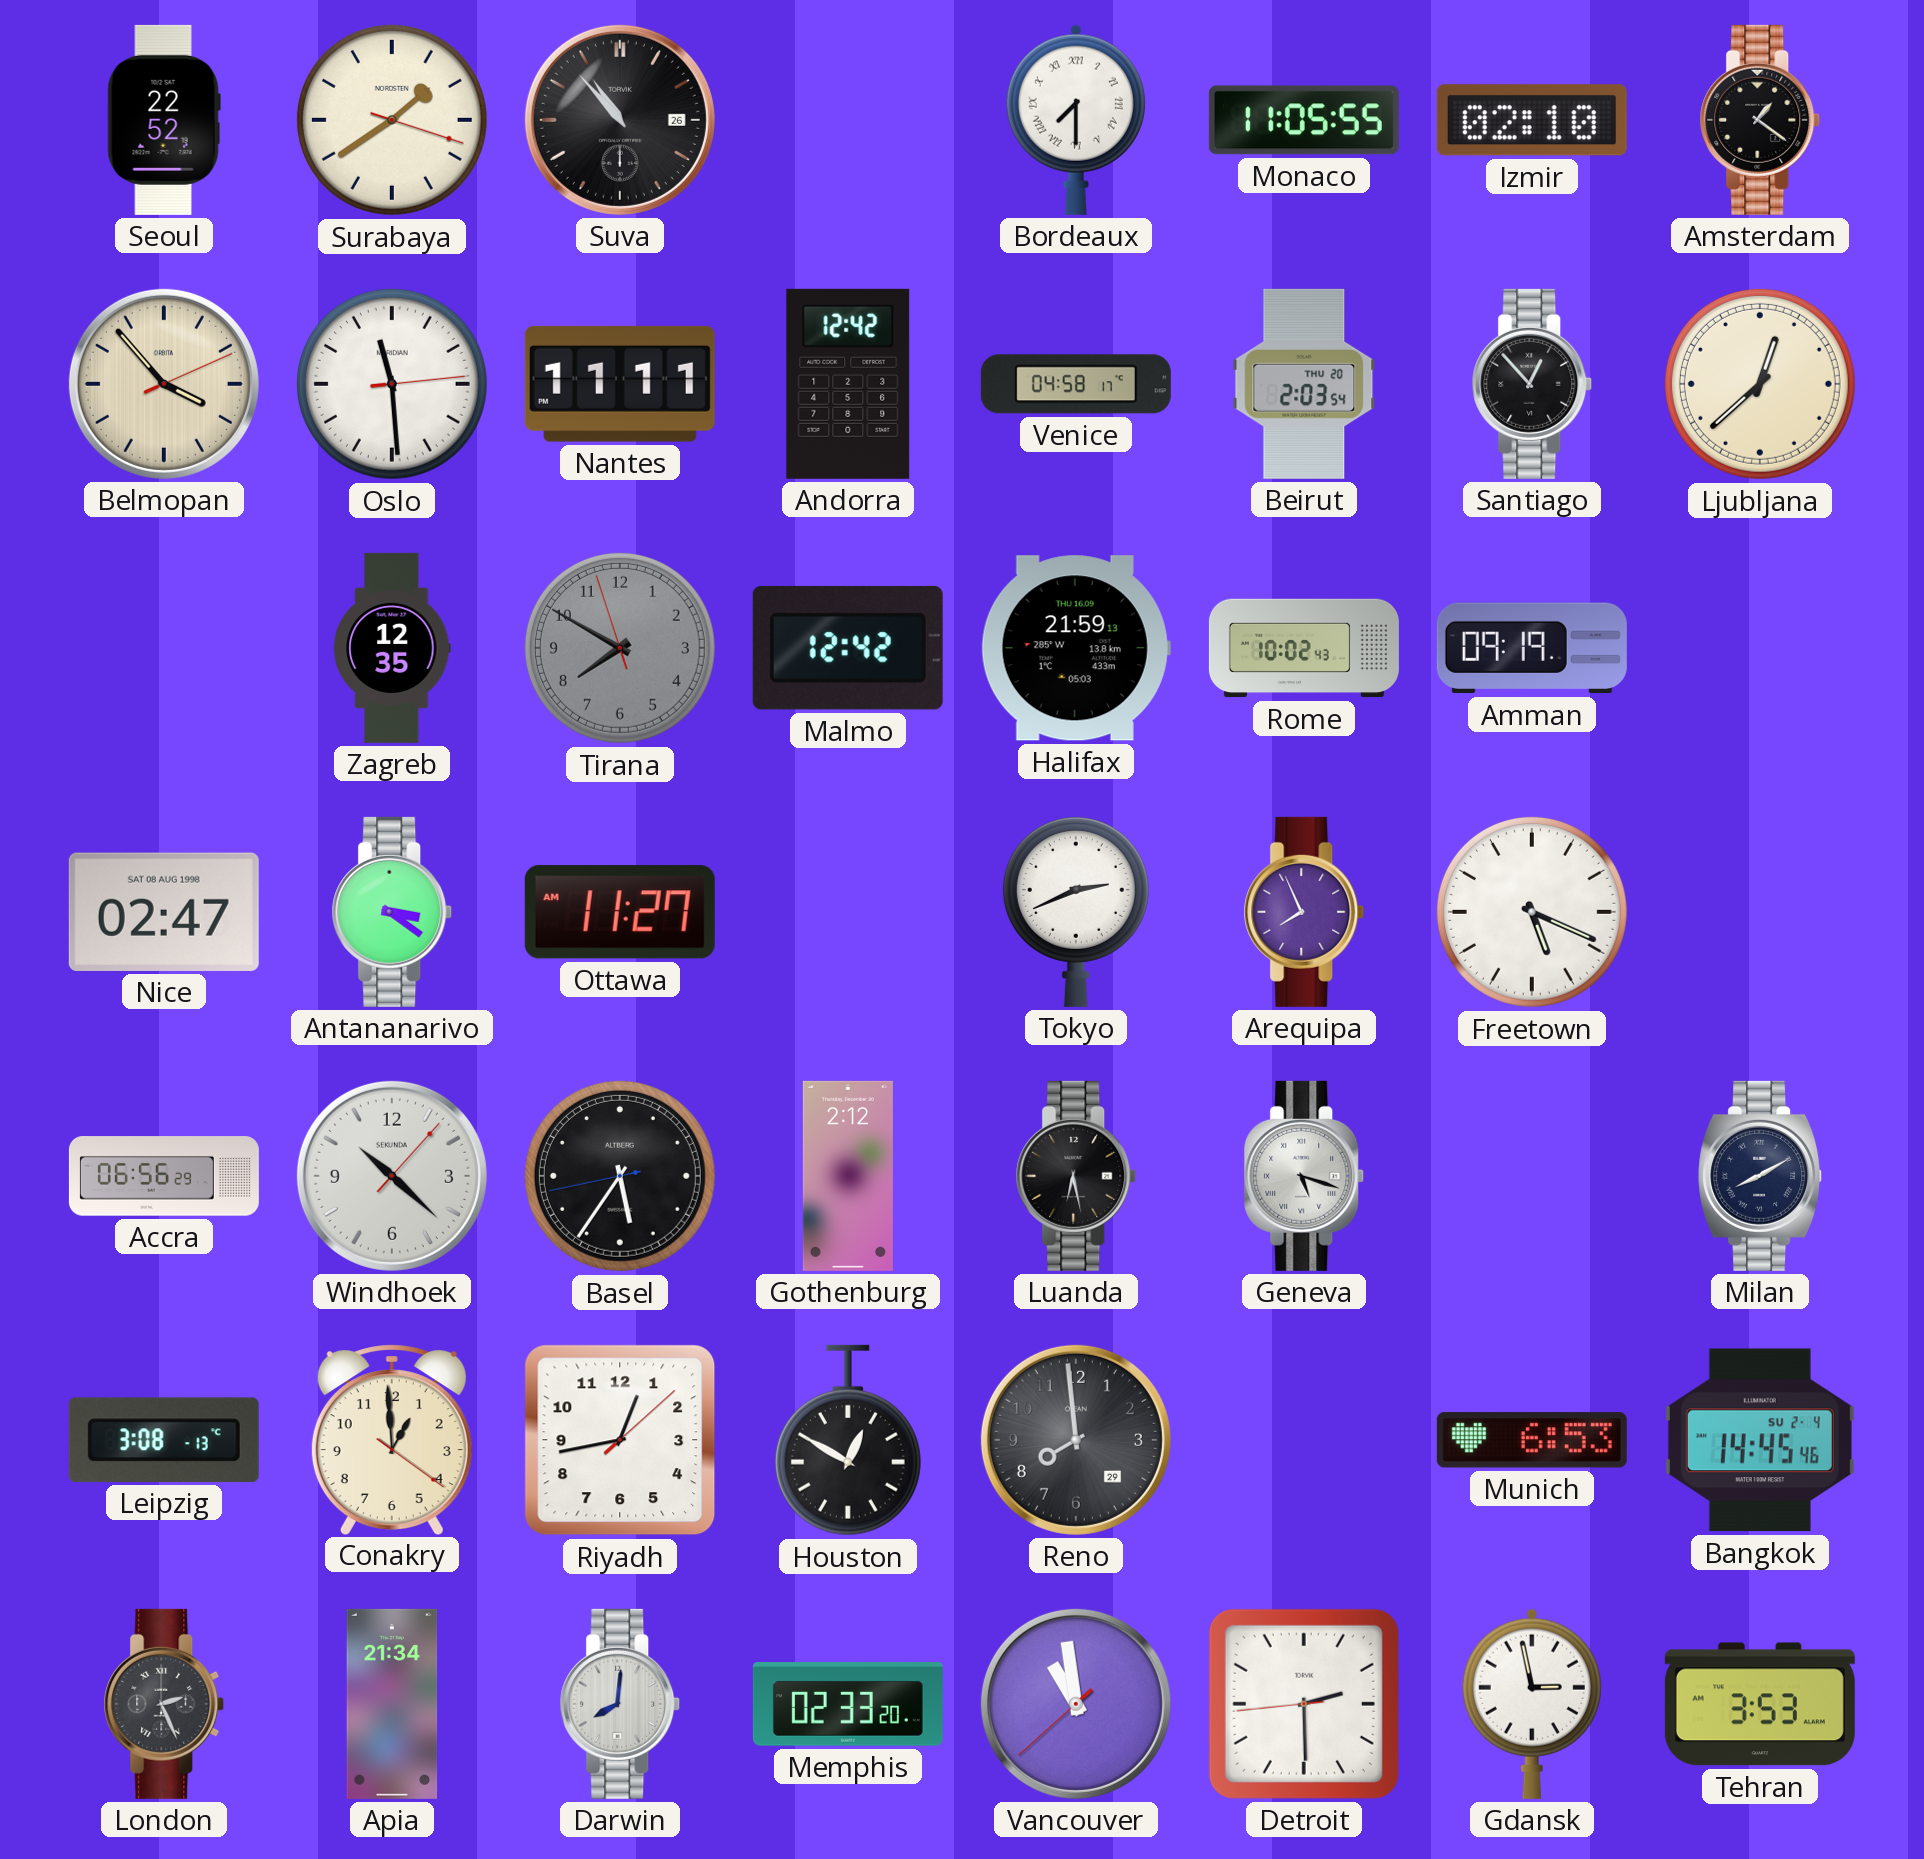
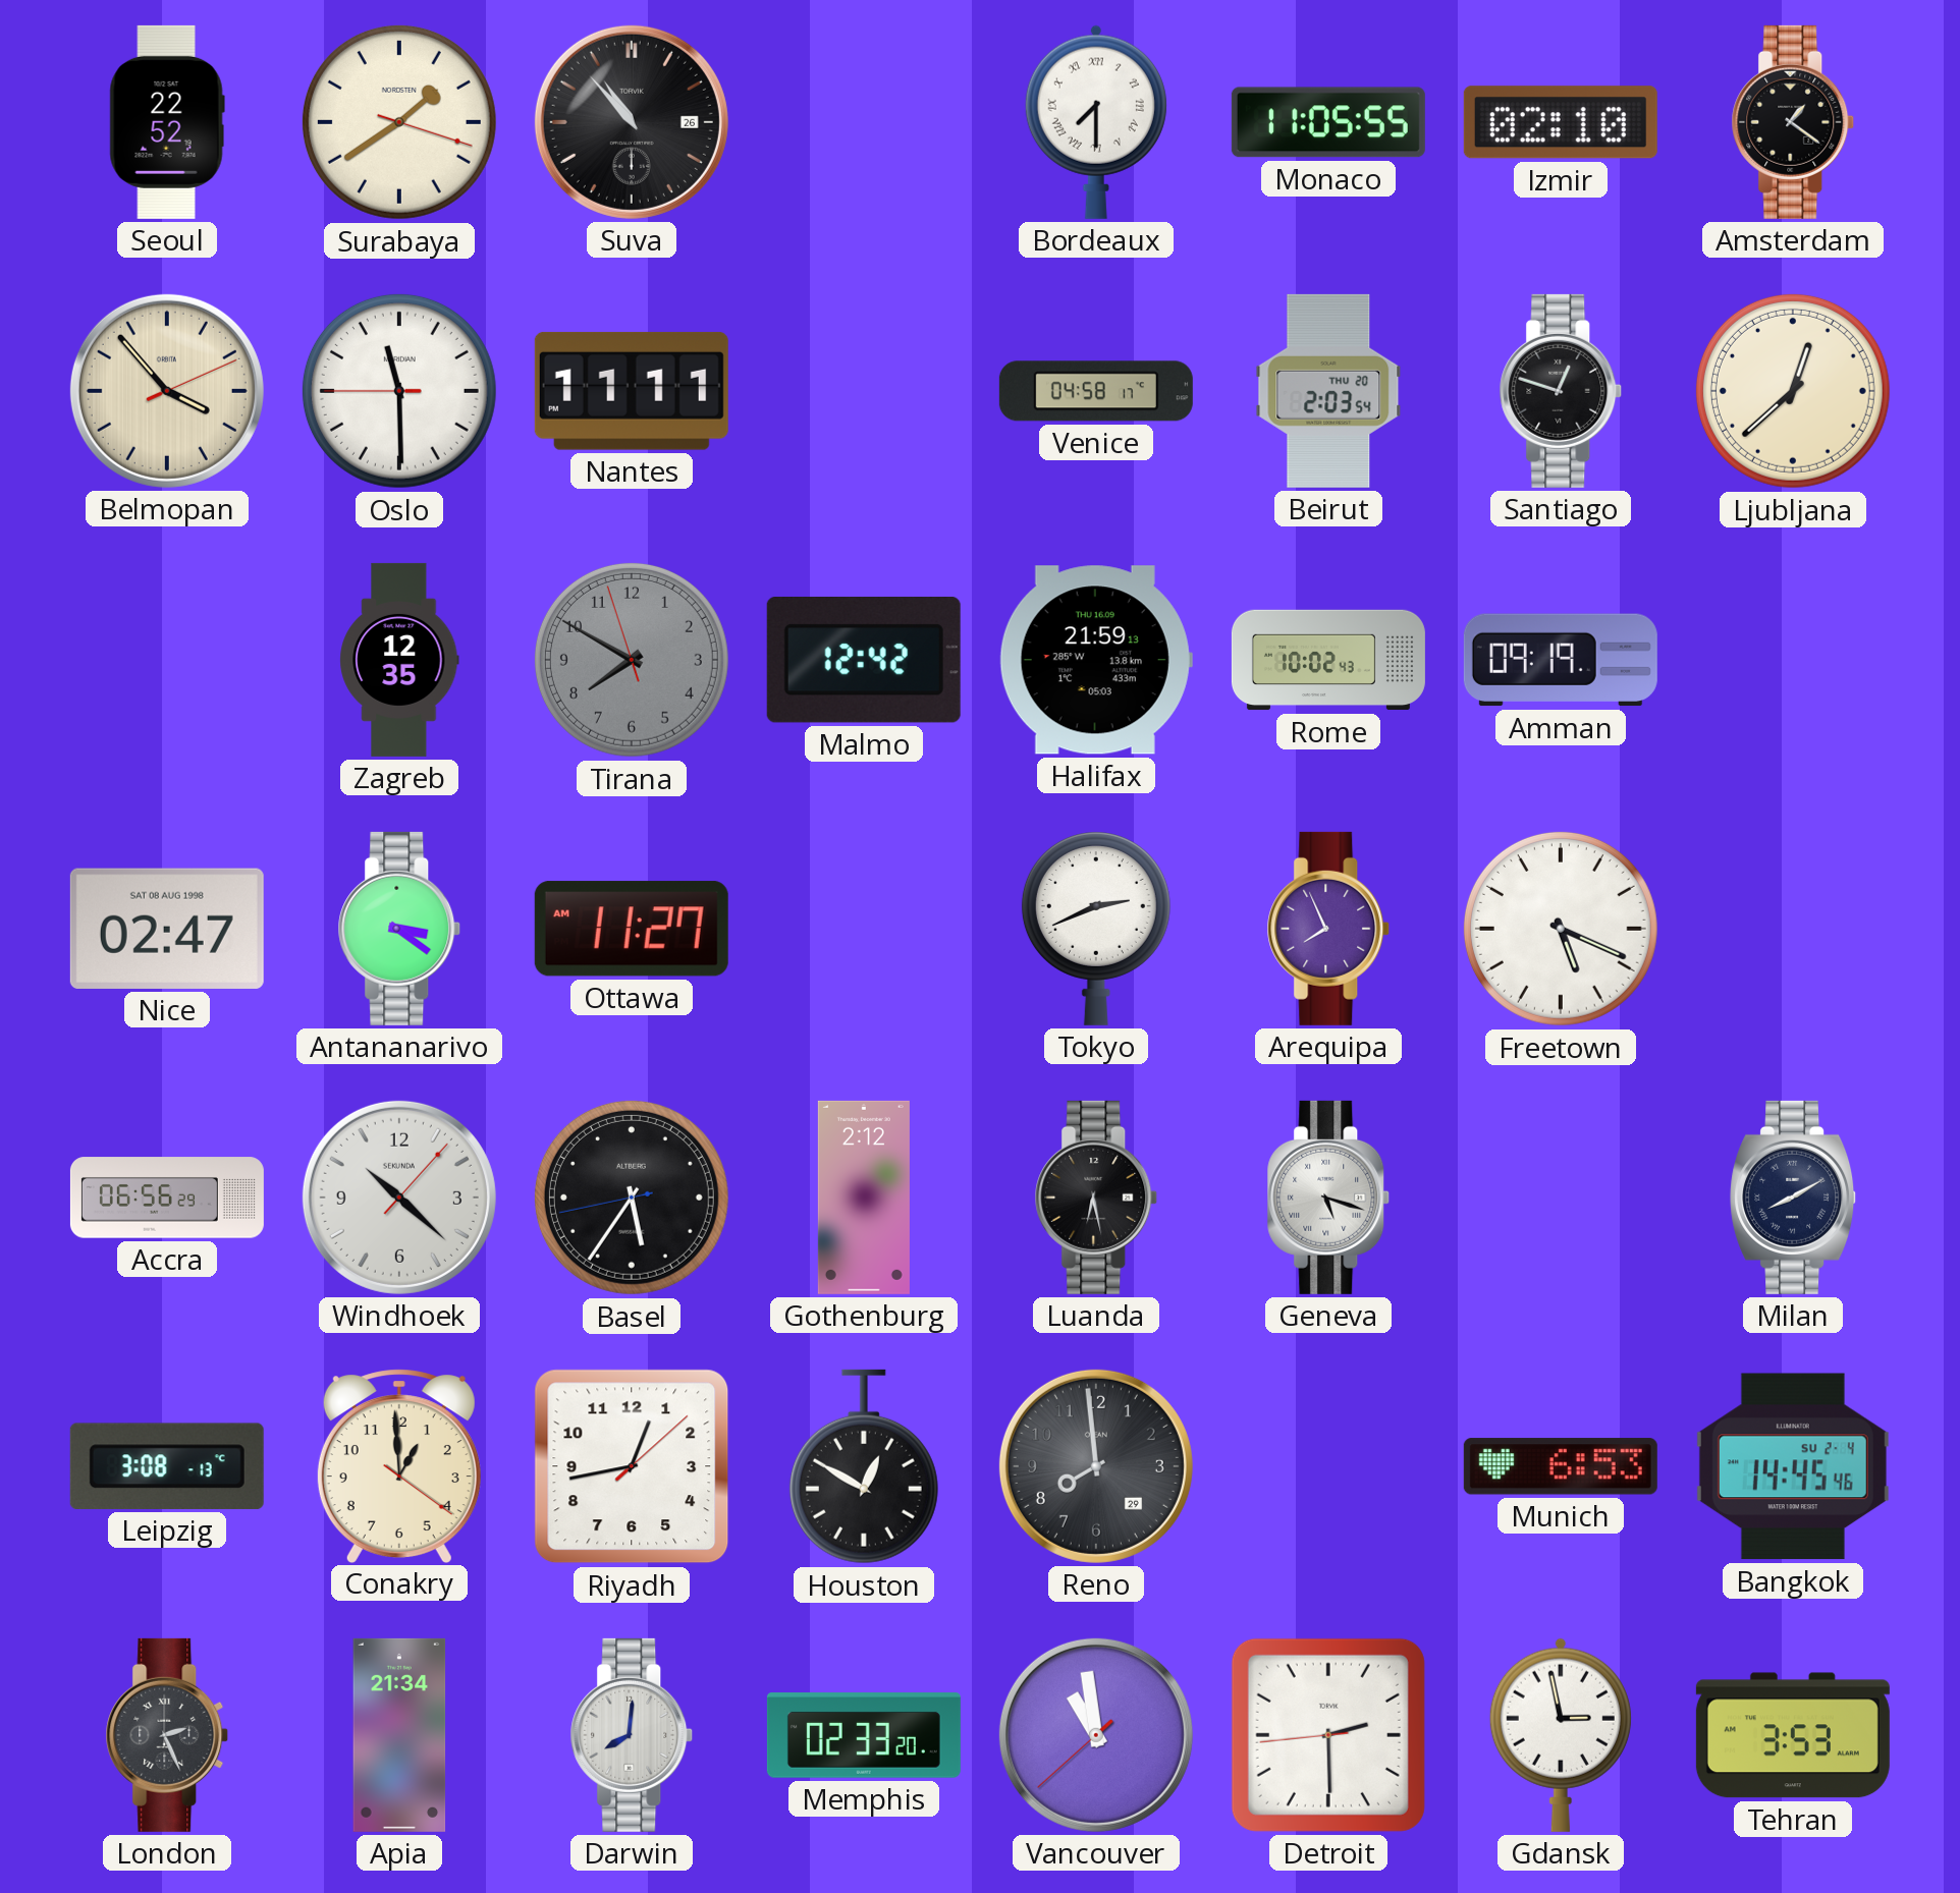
Oslo: 11:29:14 -> 11:29:45
Andorra: 12:42 -> none
Santiago: 12:53 -> 12:48
